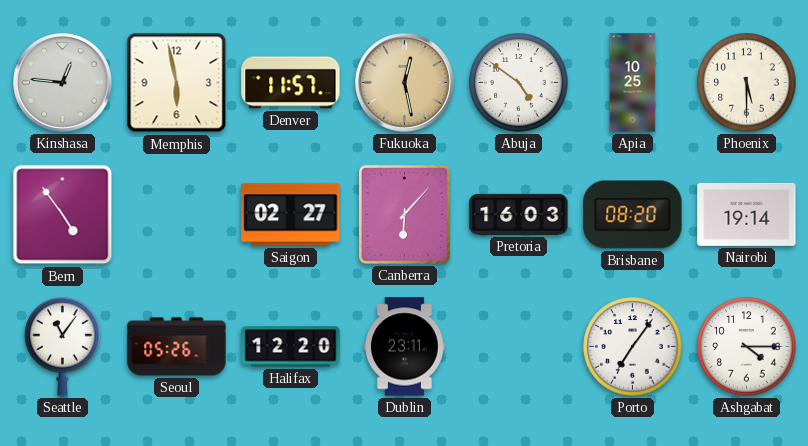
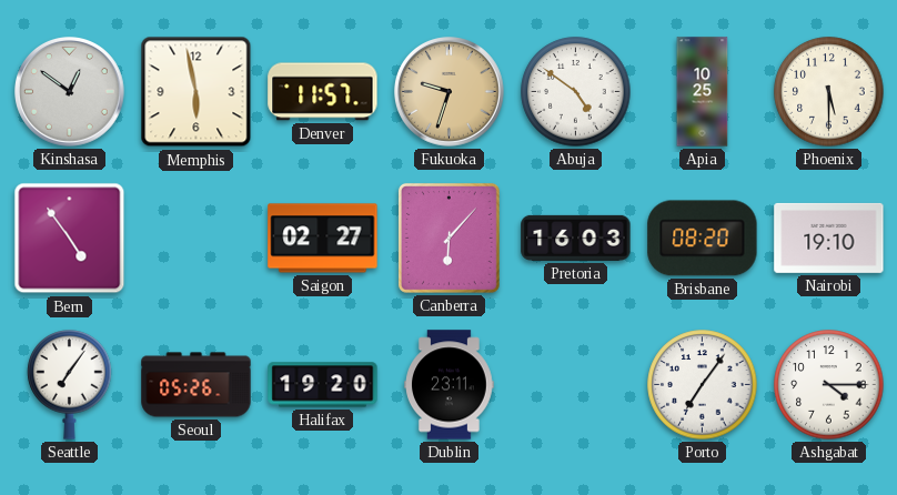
Kinshasa: 12:46 -> 12:51
Fukuoka: 12:28 -> 9:33
Nairobi: 19:14 -> 19:10
Seattle: 11:06 -> 7:06
Halifax: 12:20 -> 19:20
